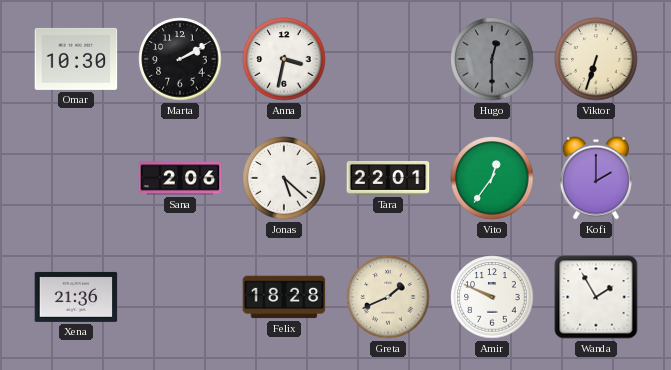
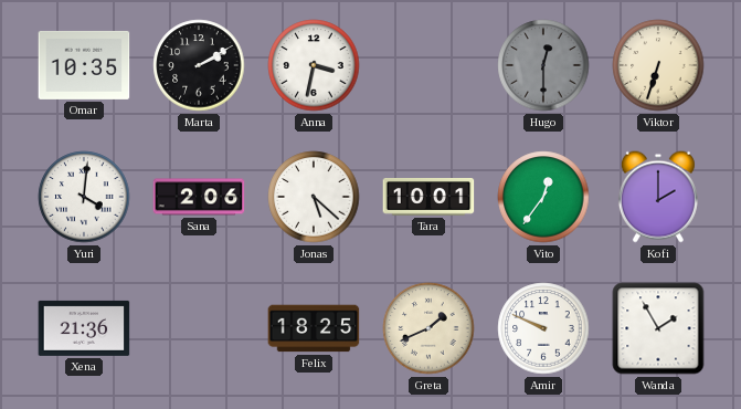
Omar: 10:30 -> 10:35
Yuri: none -> 4:01
Tara: 22:01 -> 10:01
Felix: 18:28 -> 18:25
